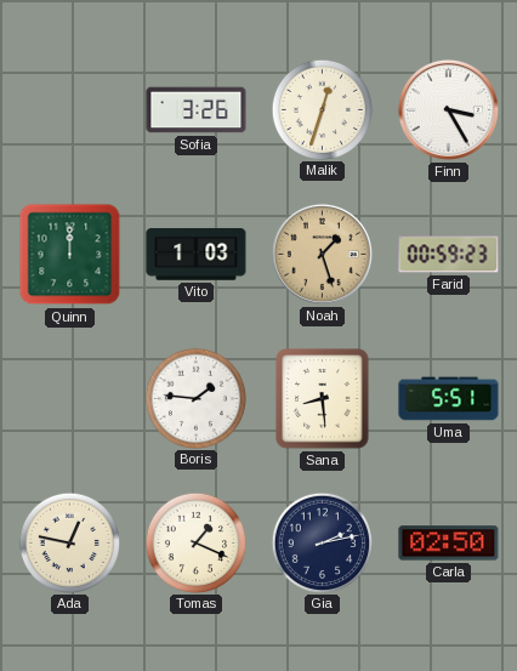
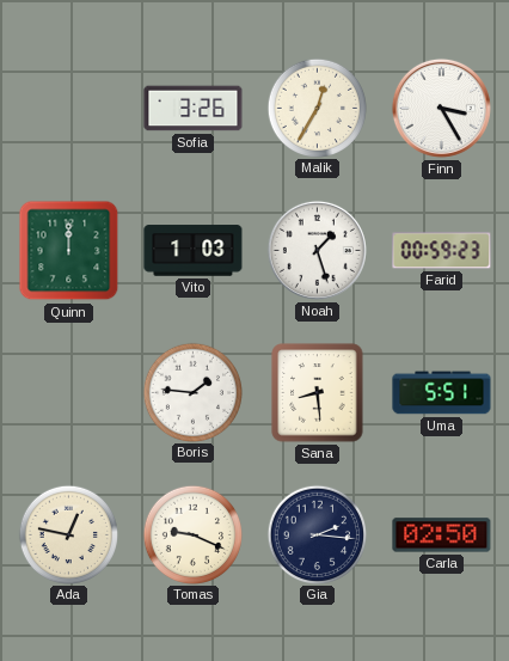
Malik: 12:33 -> 12:35
Noah dial: champagne -> white
Tomas: 1:19 -> 9:19
Gia: 2:13 -> 2:16
